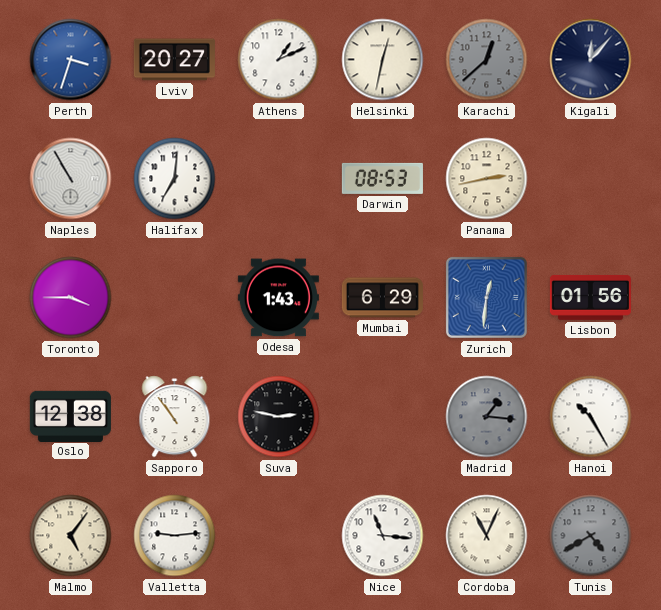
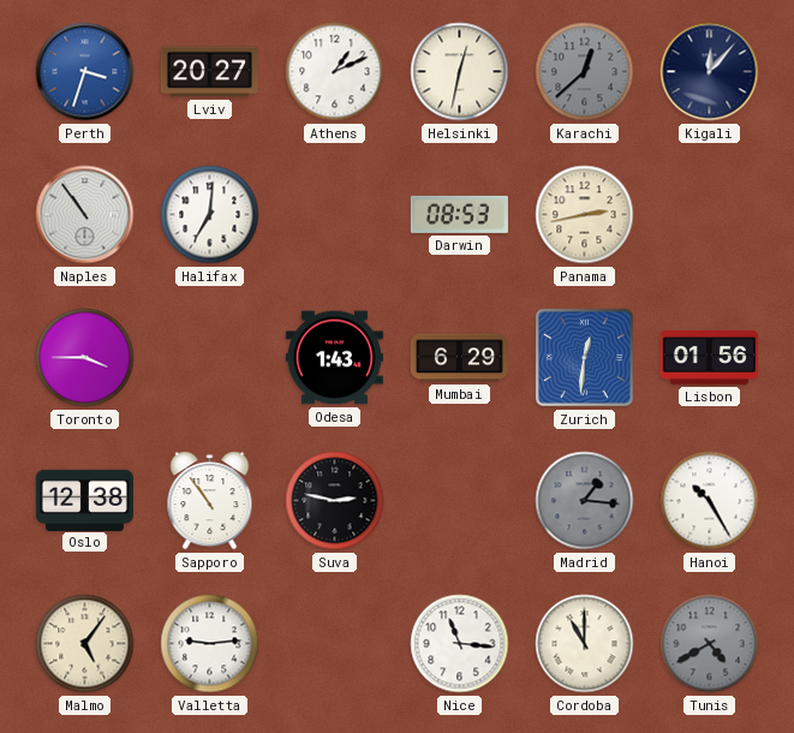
Naples: 10:55 -> 10:54
Cordoba: 11:04 -> 11:00
